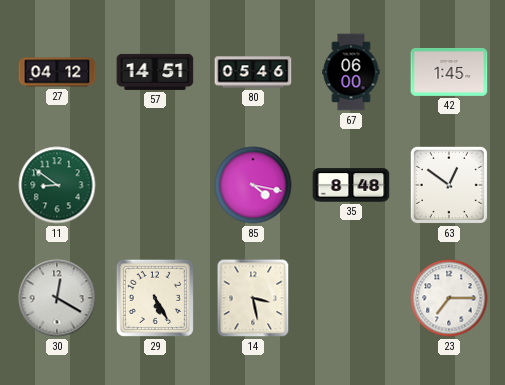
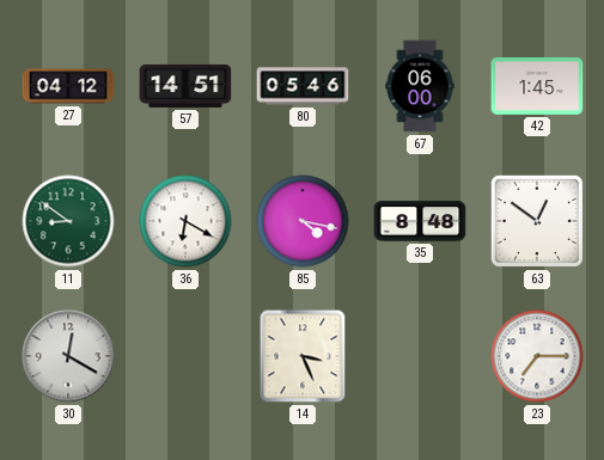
36: none -> 6:20
29: 5:25 -> none
14: 3:28 -> 3:26
